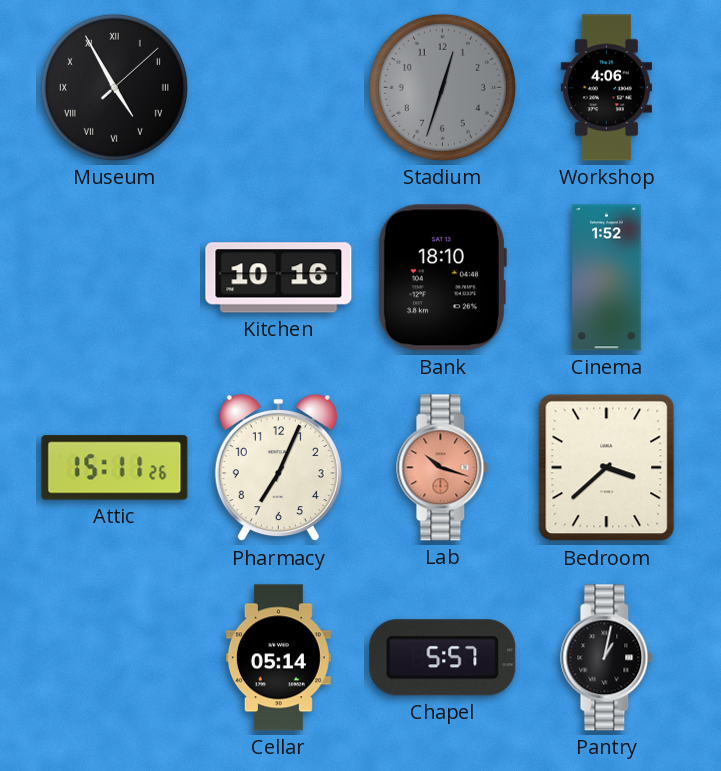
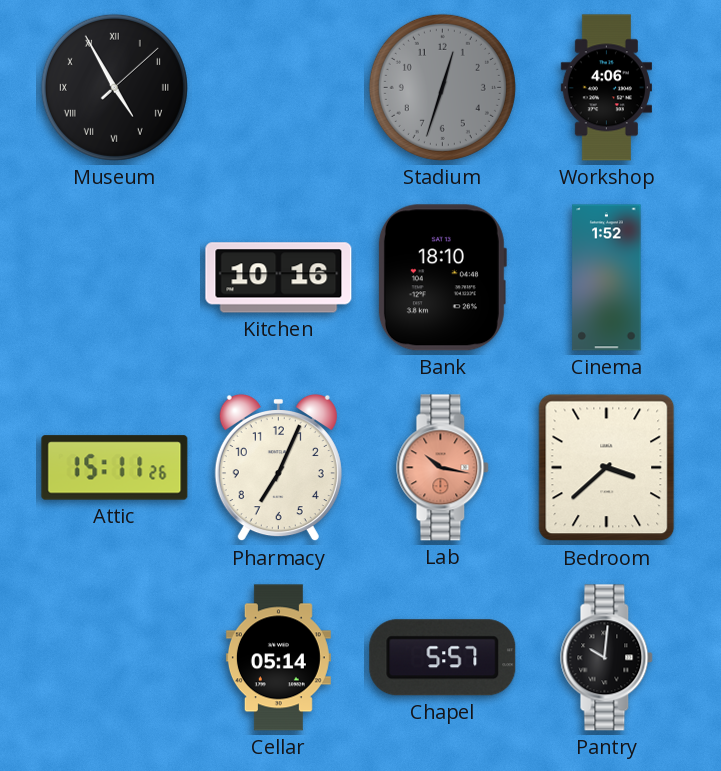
Lab: 10:18 -> 10:17
Pantry: 1:02 -> 10:01
